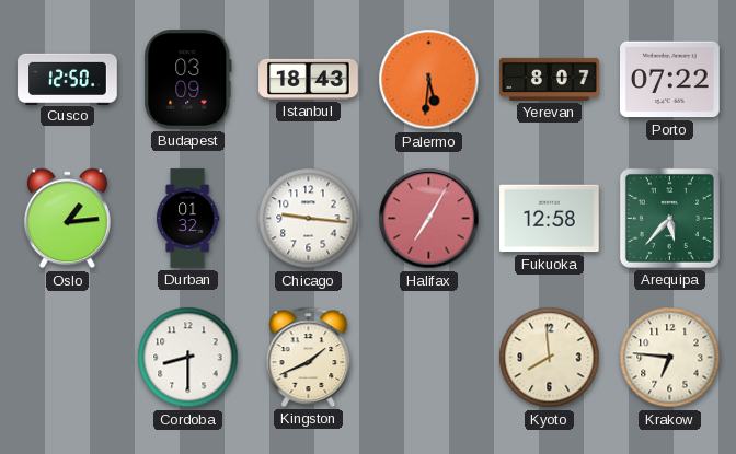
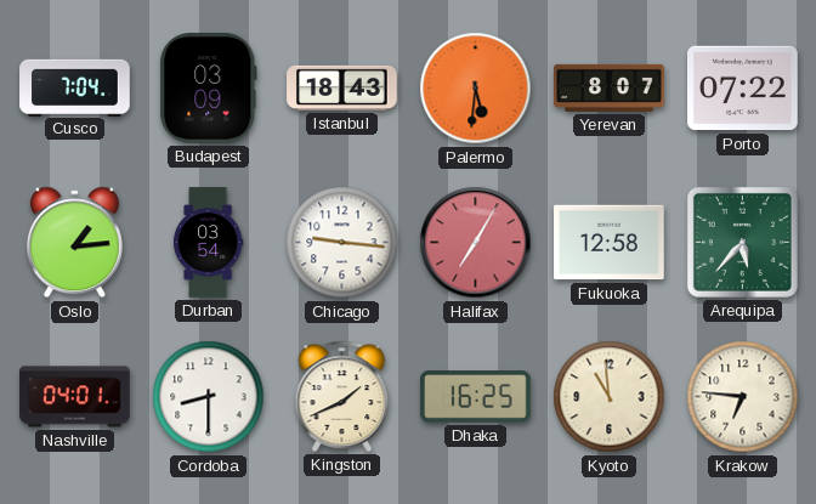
Cusco: 12:50 -> 7:04
Durban: 01:32 -> 03:54
Nashville: none -> 04:01
Dhaka: none -> 16:25
Kyoto: 7:59 -> 10:59
